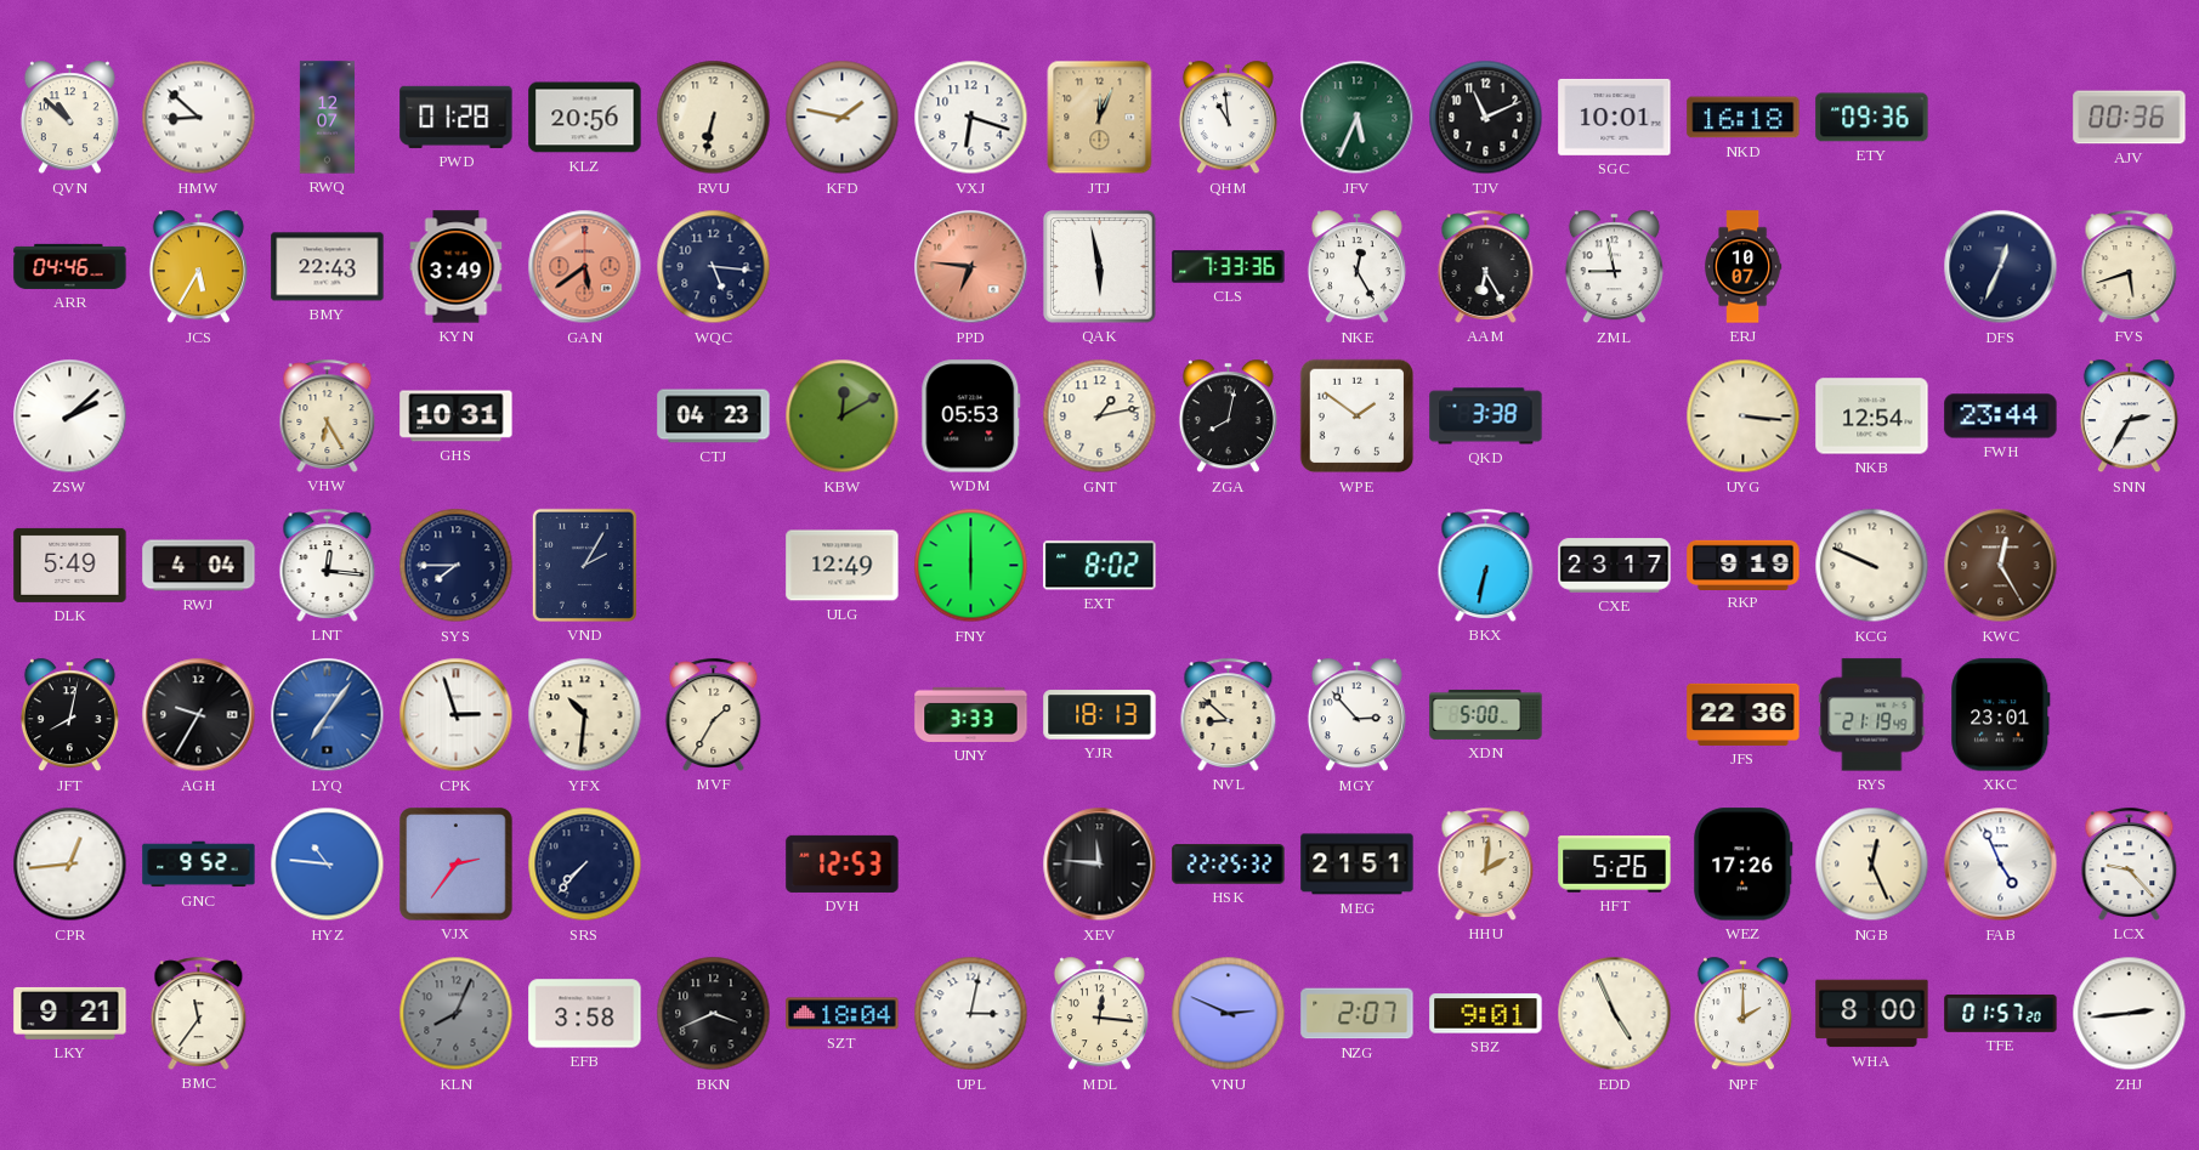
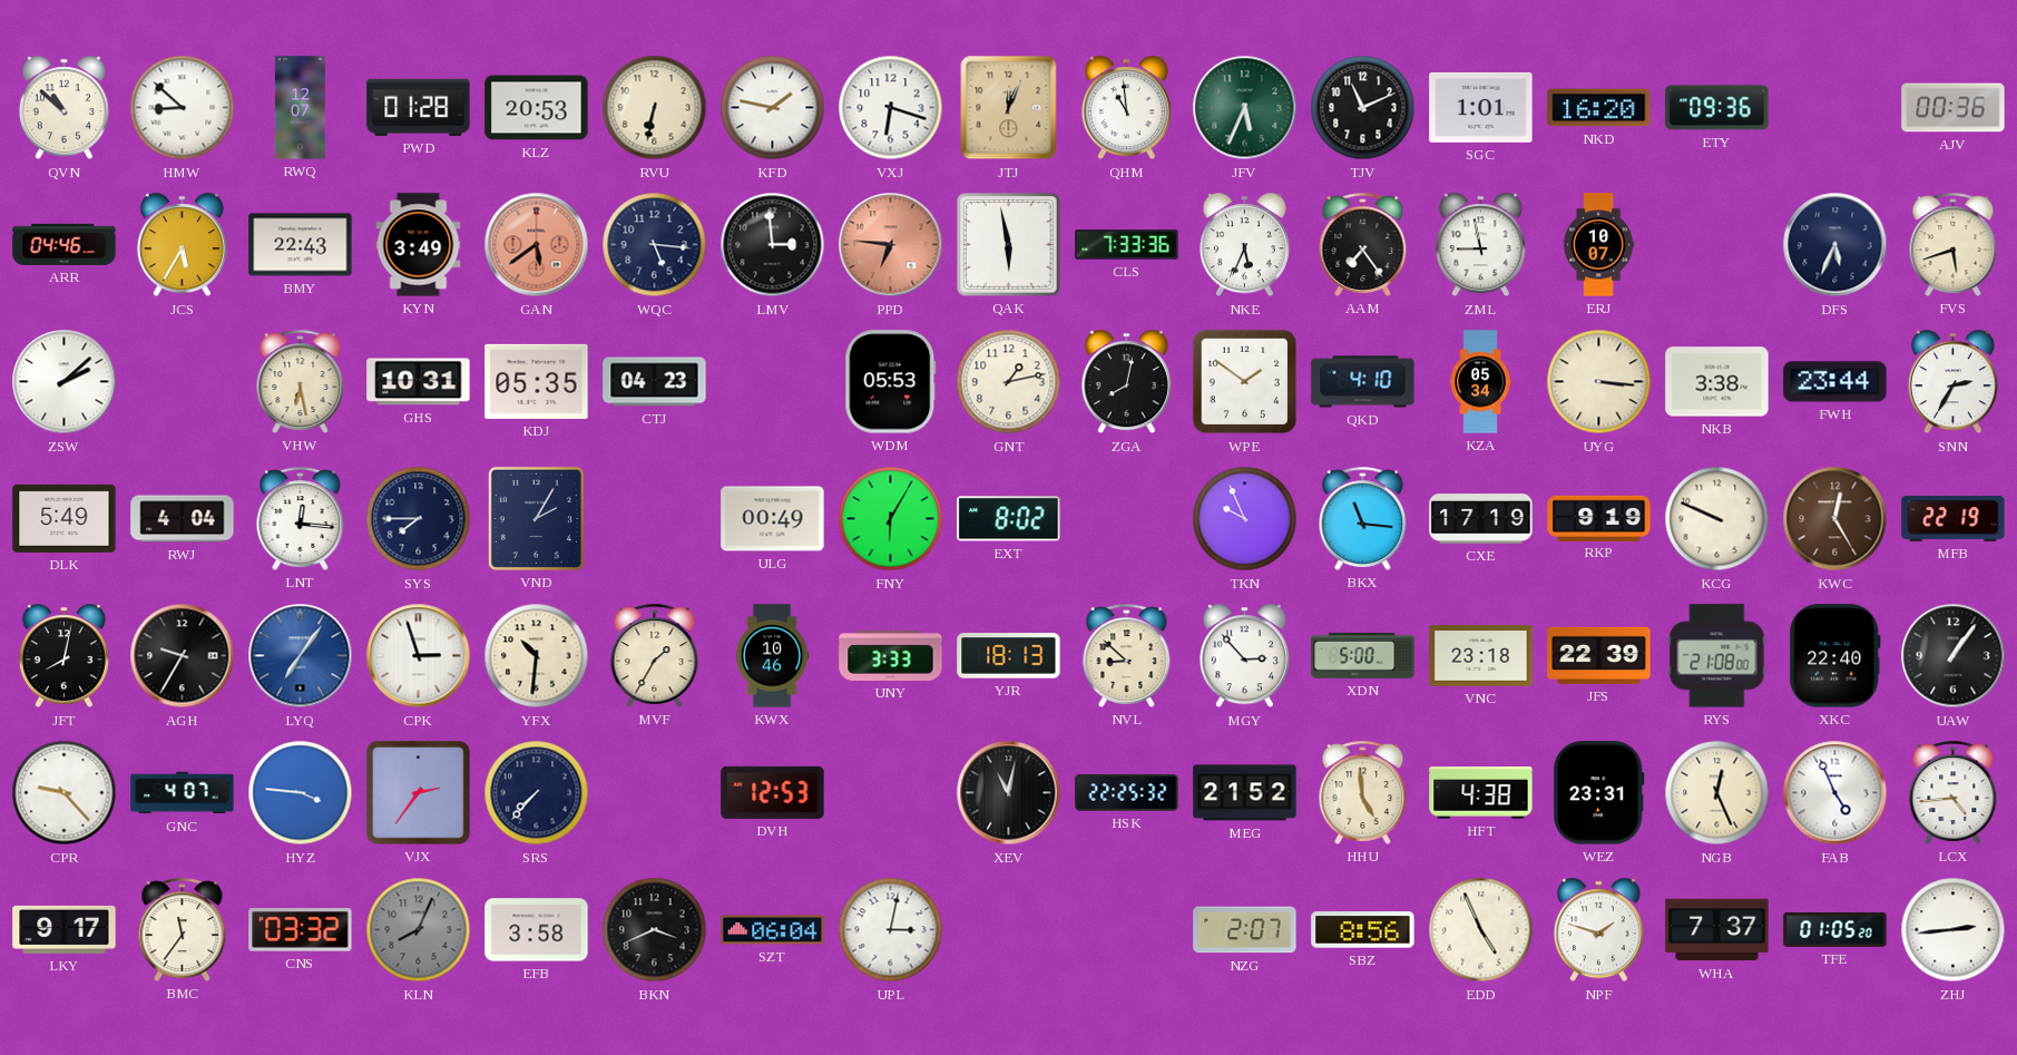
KLZ: 20:56 -> 20:53
SGC: 10:01 -> 1:01
NKD: 16:18 -> 16:20
LMV: none -> 2:59
NKE: 12:25 -> 5:34
AAM: 6:25 -> 7:24
DFS: 12:34 -> 5:34
VHW: 6:25 -> 6:28
KDJ: none -> 05:35
KBW: 12:10 -> none
QKD: 3:38 -> 4:10
KZA: none -> 05:34
NKB: 12:54 -> 3:38
ULG: 12:49 -> 00:49
FNY: 6:00 -> 6:05
TKN: none -> 9:56
BKX: 6:32 -> 11:16
CXE: 23:17 -> 17:19
MFB: none -> 22:19
KWX: none -> 10:46
VNC: none -> 23:18
JFS: 22:36 -> 22:39
RYS: 21:19 -> 21:08
XKC: 23:01 -> 22:40
UAW: none -> 1:06
CPR: 12:44 -> 9:23
GNC: 9:52 -> 4:07
HYZ: 10:46 -> 3:46
XEV: 11:46 -> 11:02
MEG: 21:51 -> 21:52
HHU: 2:01 -> 4:59
HFT: 5:26 -> 4:38
WEZ: 17:26 -> 23:31
LCX: 9:23 -> 4:44
LKY: 9:21 -> 9:17
CNS: none -> 03:32
SZT: 18:04 -> 06:04
MDL: 12:16 -> none
VNU: 2:49 -> none
SBZ: 9:01 -> 8:56
NPF: 2:00 -> 1:48
WHA: 8:00 -> 7:37
TFE: 01:57 -> 01:05
